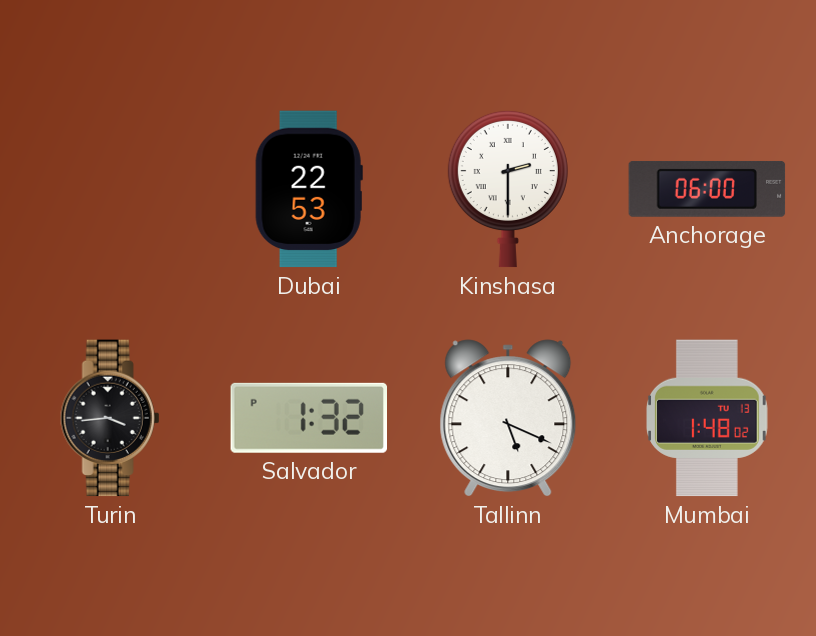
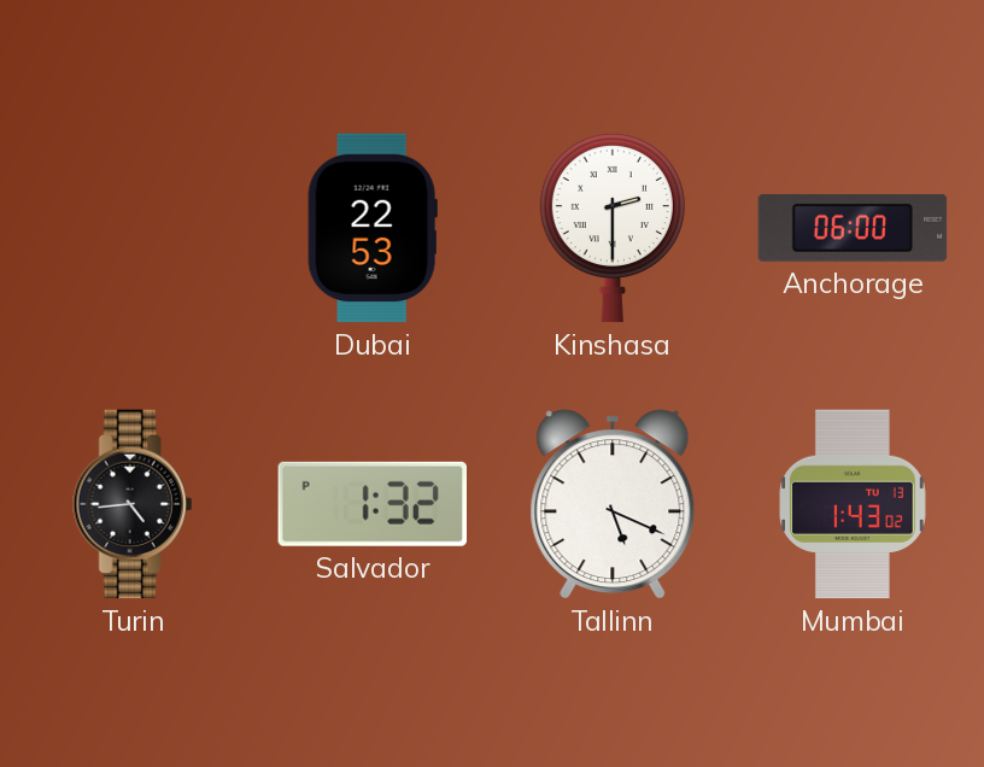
Turin: 3:44 -> 4:44
Mumbai: 1:48 -> 1:43
